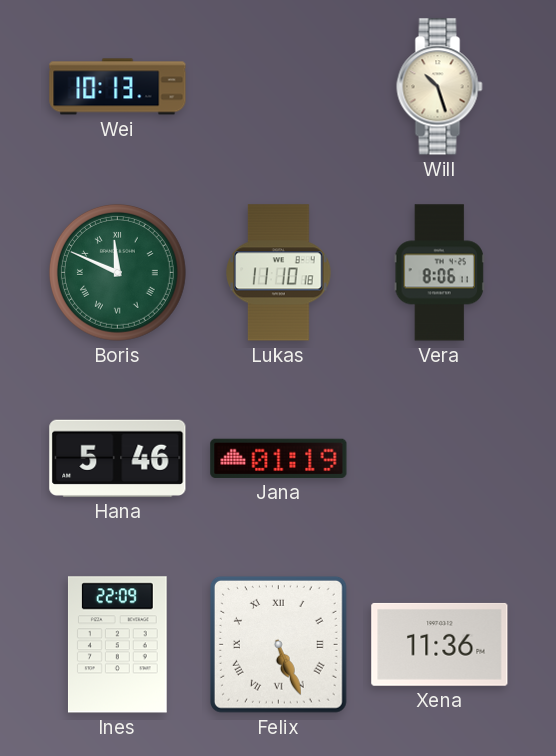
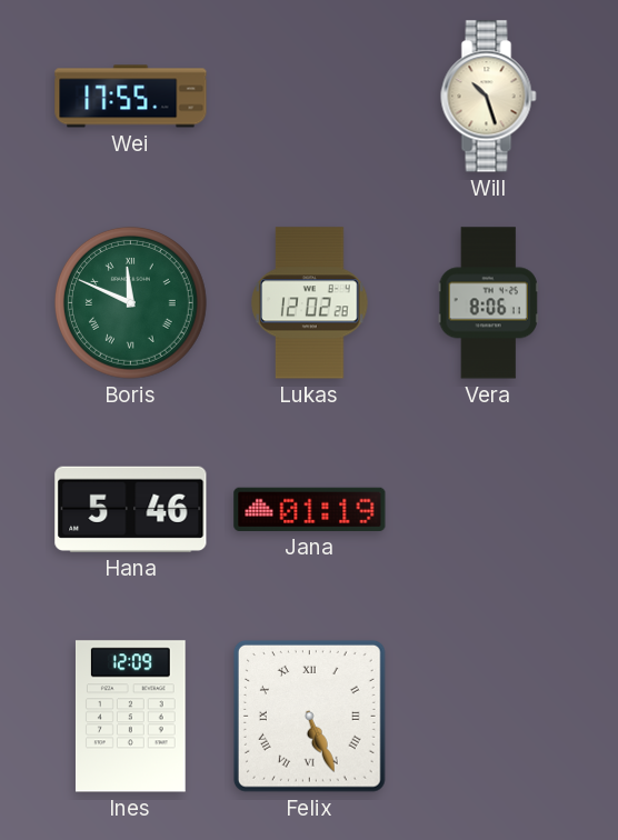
Wei: 10:13 -> 17:55
Lukas: 11:10 -> 12:02
Ines: 22:09 -> 12:09
Xena: 11:36 -> none
